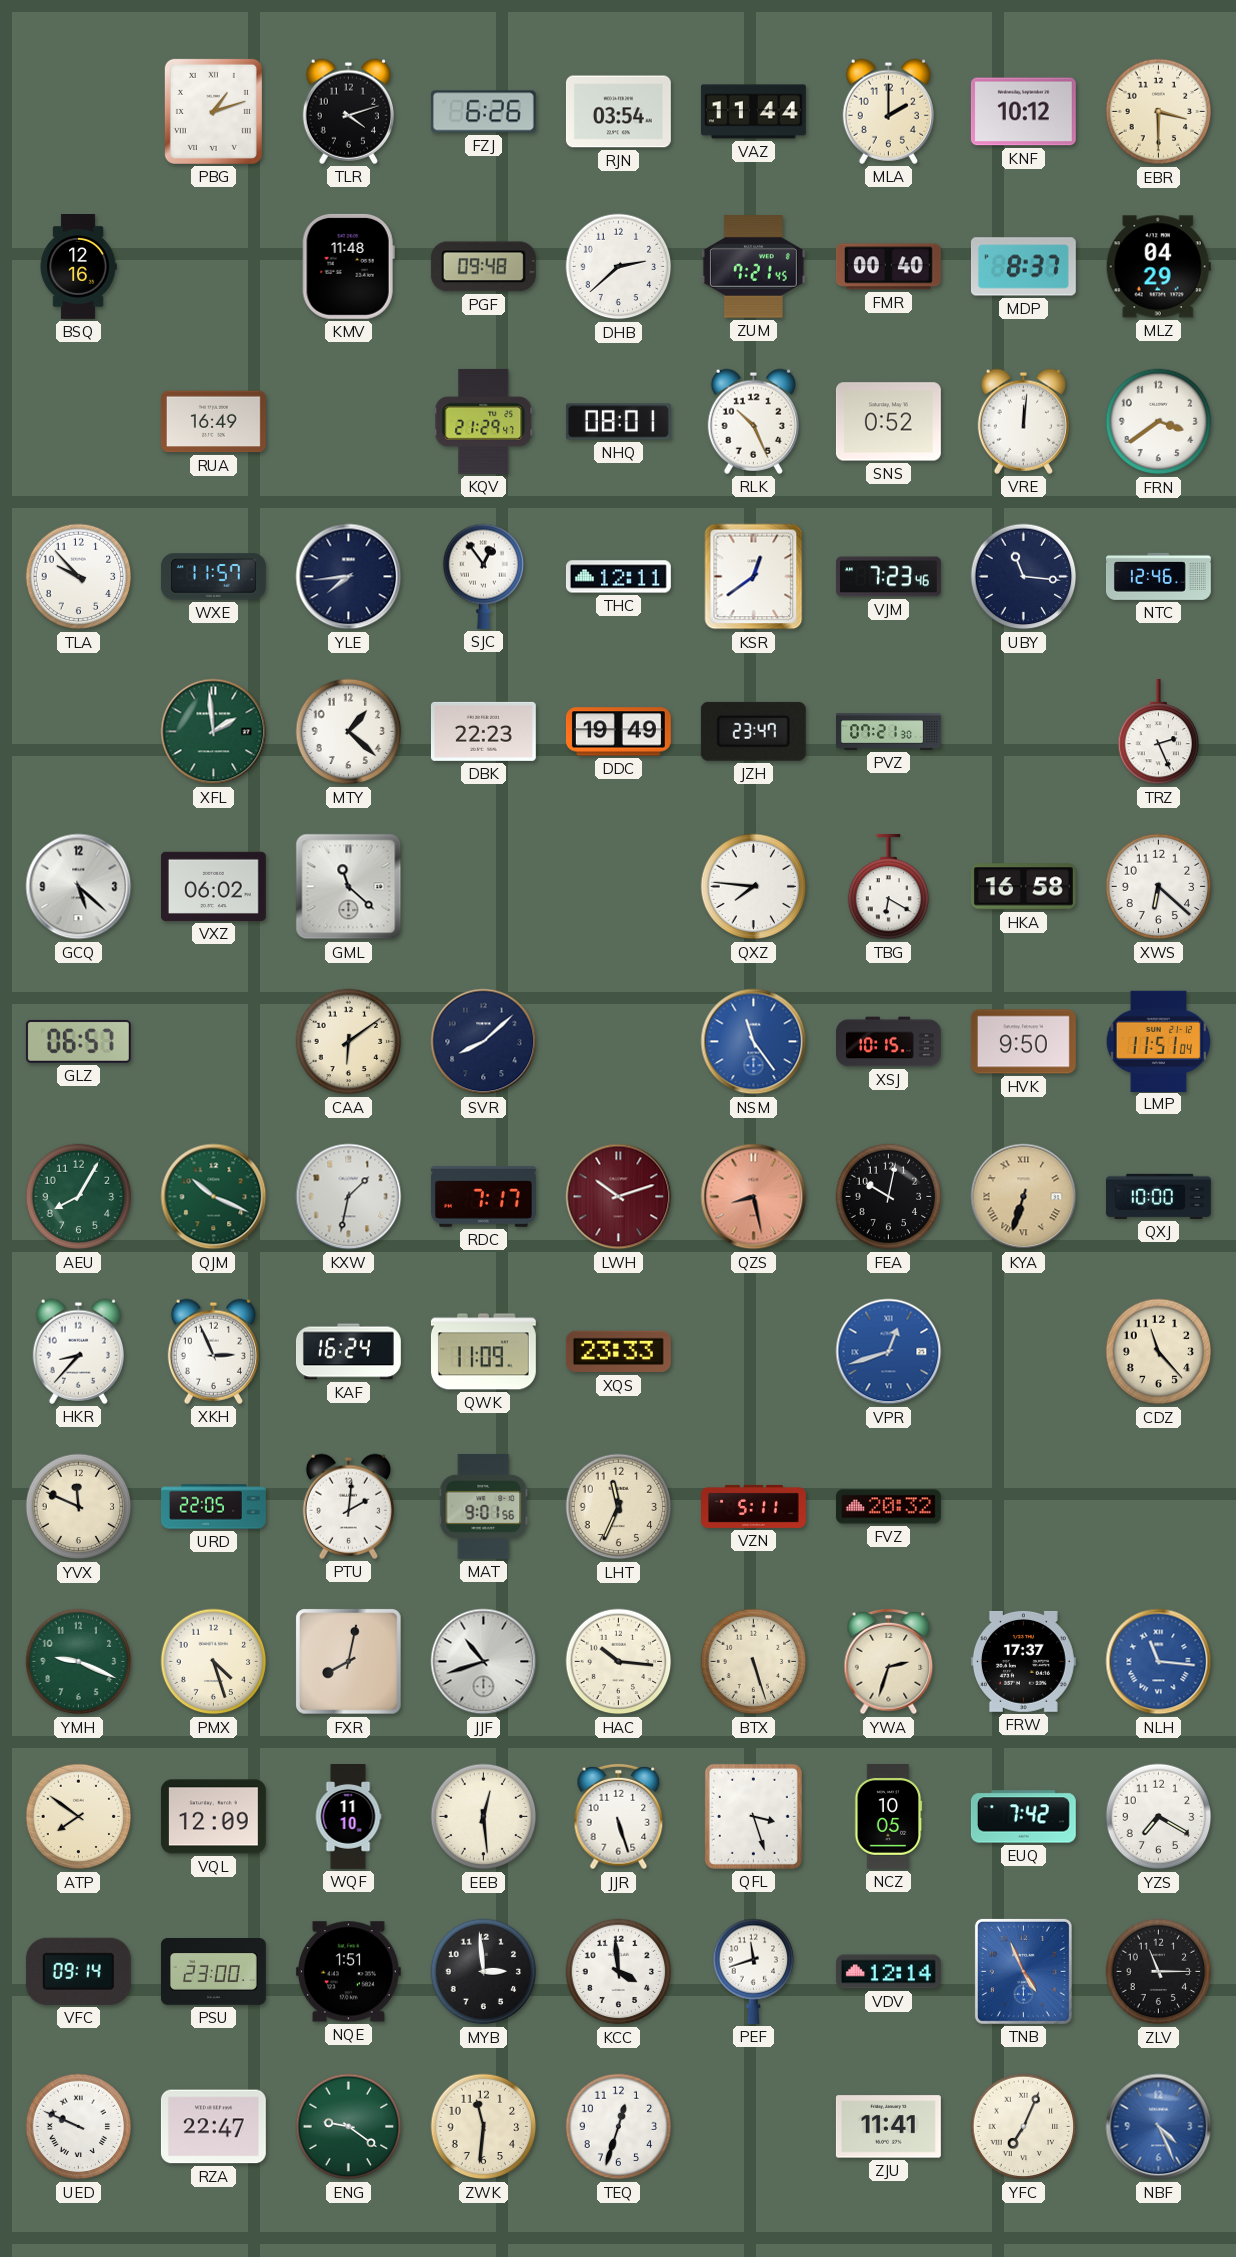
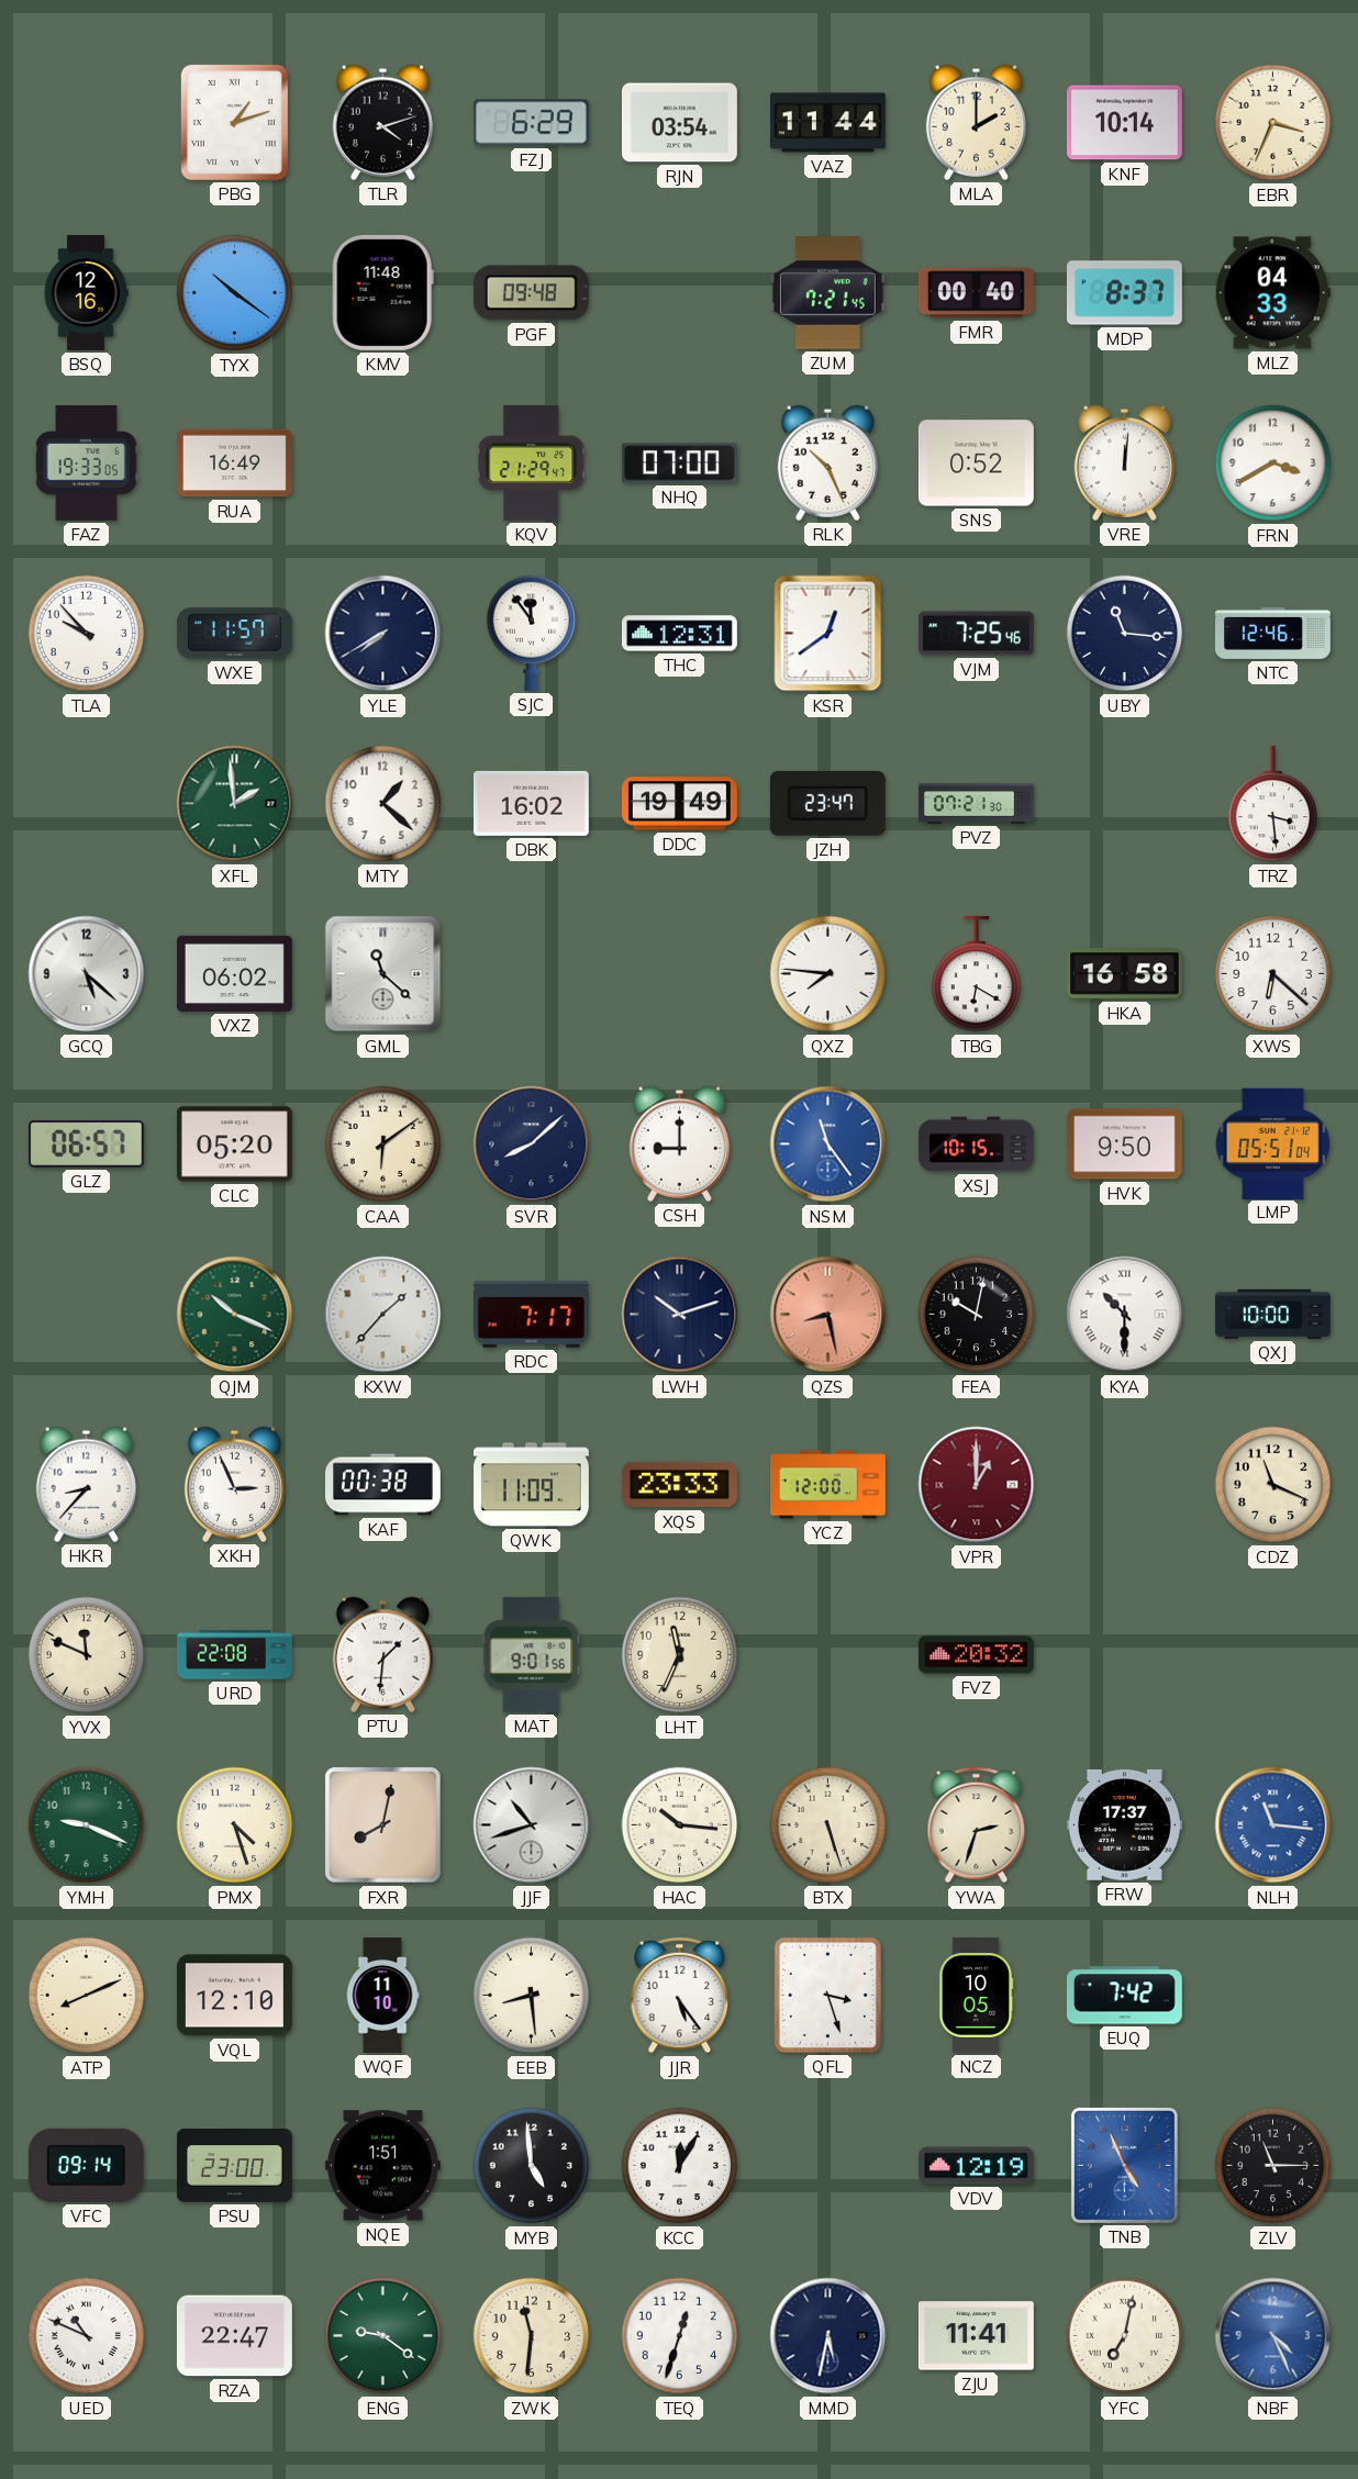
FZJ: 6:26 -> 6:29
KNF: 10:12 -> 10:14
EBR: 3:30 -> 3:34
TYX: none -> 10:21
DHB: 2:38 -> none
MLZ: 04:29 -> 04:33
FAZ: none -> 19:33
NHQ: 08:01 -> 07:00
FRN: 3:39 -> 3:40
YLE: 7:44 -> 7:40
SJC: 12:54 -> 11:54
THC: 12:11 -> 12:31
VJM: 7:23 -> 7:25
DBK: 22:23 -> 16:02
TRZ: 2:26 -> 3:29
CLC: none -> 05:20
CSH: none -> 9:00
LMP: 11:51 -> 05:51
AEU: 8:05 -> none
KXW: 1:32 -> 1:37
LWH dial: burgundy -> navy
KYA: 6:33 -> 10:30
KYA dial: champagne -> white
KAF: 16:24 -> 00:38
YCZ: none -> 12:00
VPR: 12:42 -> 1:00
VPR dial: blue -> burgundy
CDZ: 11:23 -> 11:19
URD: 22:05 -> 22:08
PTU: 2:01 -> 1:31
VZN: 5:11 -> none
ATP: 7:51 -> 8:11
VQL: 12:09 -> 12:10
EEB: 12:29 -> 8:29
JJR: 5:27 -> 5:24
YZS: 7:20 -> none
MYB: 2:59 -> 4:59
KCC: 3:59 -> 12:05
PEF: 11:42 -> none
VDV: 12:14 -> 12:19
UED: 9:49 -> 10:49
MMD: none -> 5:32
YFC: 7:04 -> 7:02
